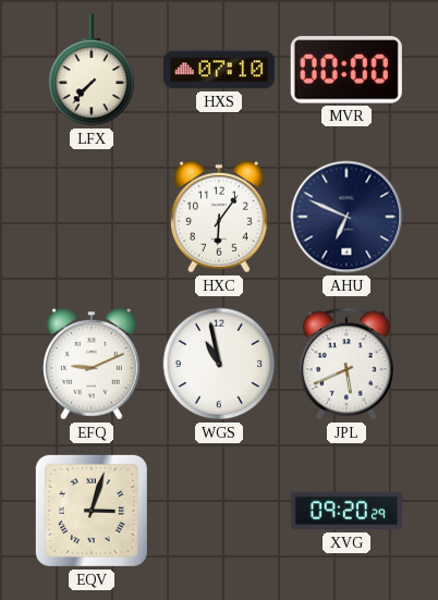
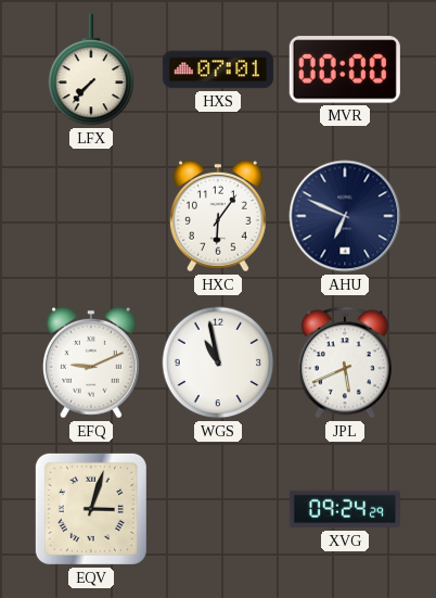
HXS: 07:10 -> 07:01
XVG: 09:20 -> 09:24
